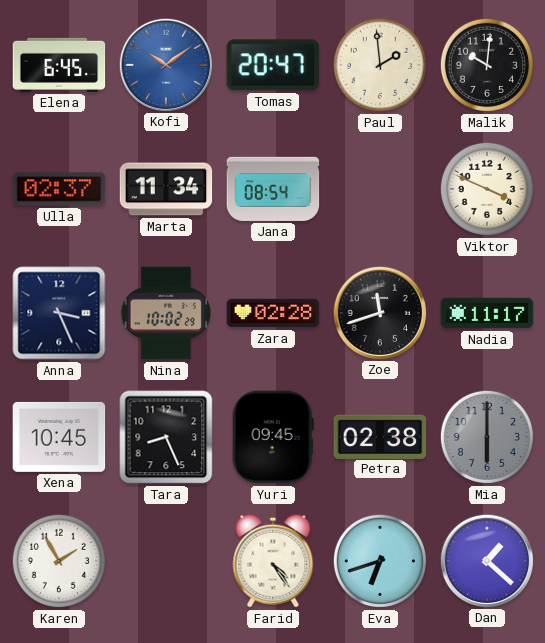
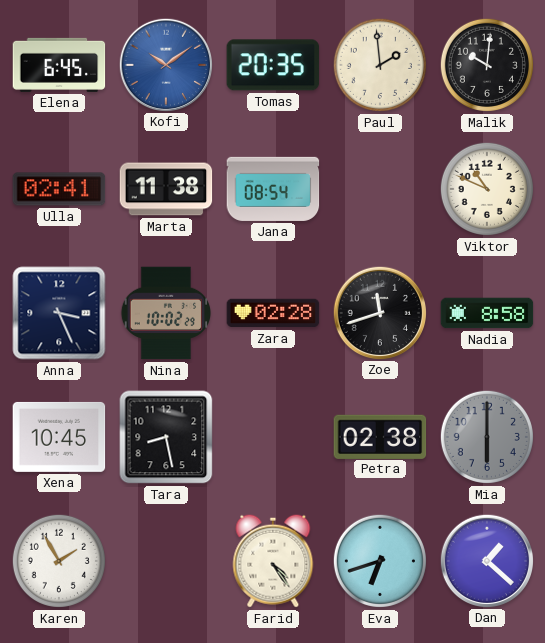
Tomas: 20:47 -> 20:35
Ulla: 02:37 -> 02:41
Marta: 11:34 -> 11:38
Viktor: 3:49 -> 10:49
Nadia: 11:17 -> 8:58
Tara: 8:26 -> 8:28
Yuri: 09:45 -> none
